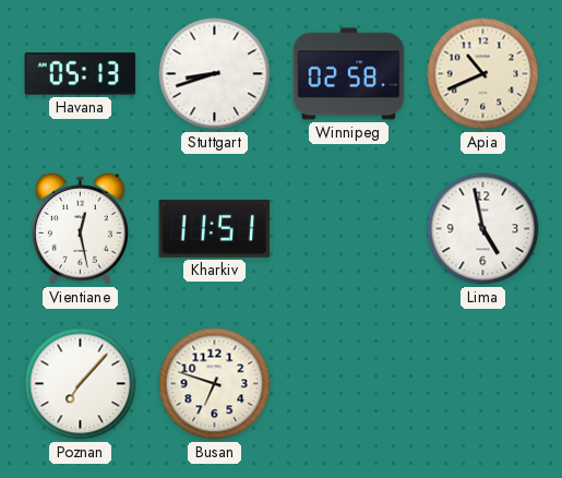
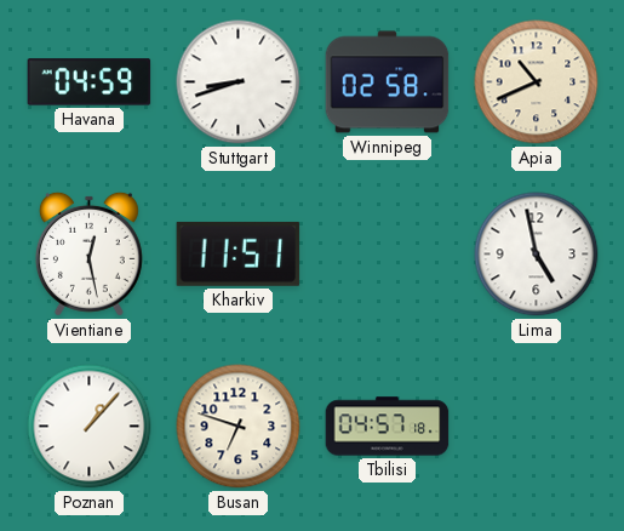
Havana: 05:13 -> 04:59
Poznan: 7:07 -> 1:07
Tbilisi: none -> 04:57
